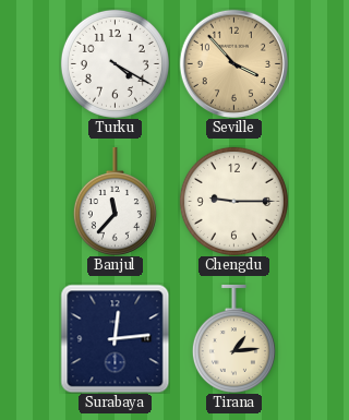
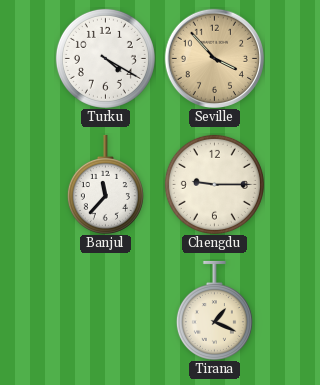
Surabaya: 12:14 -> none
Tirana: 1:14 -> 1:19
